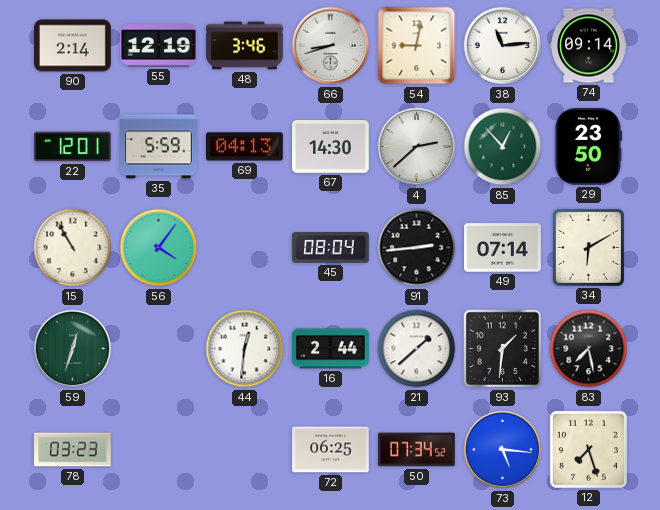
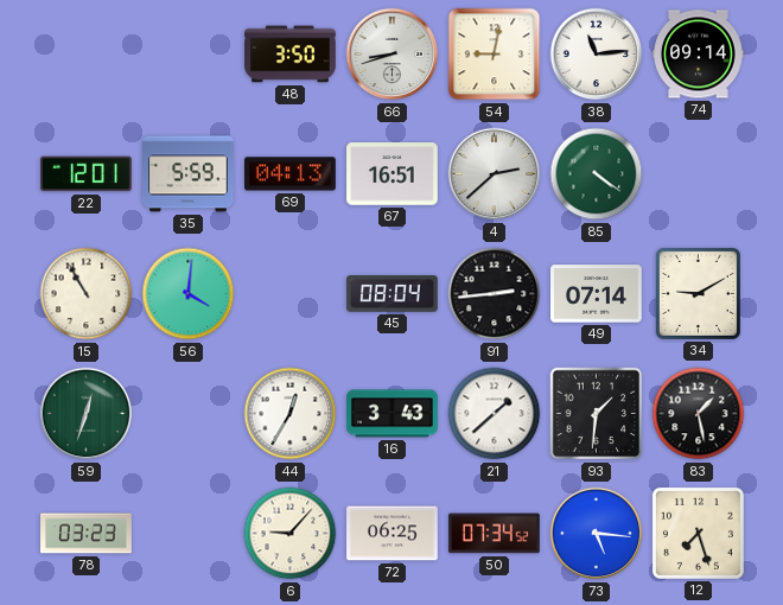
90: 2:14 -> none
55: 12:19 -> none
48: 3:46 -> 3:50
67: 14:30 -> 16:51
85: 12:53 -> 4:21
29: 23:50 -> none
56: 4:06 -> 4:01
34: 6:10 -> 9:10
44: 12:31 -> 12:35
16: 2:44 -> 3:43
83: 7:28 -> 1:28
6: none -> 9:07
